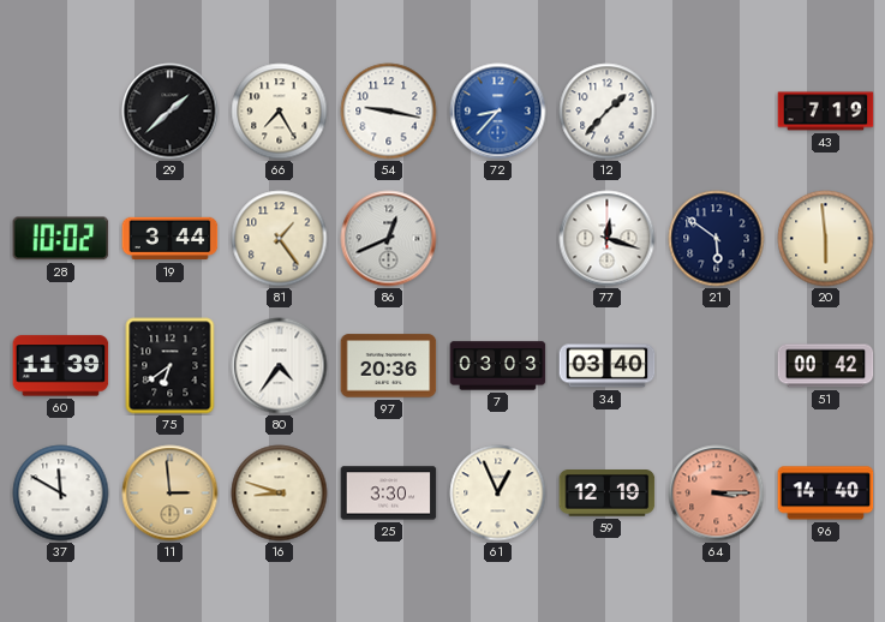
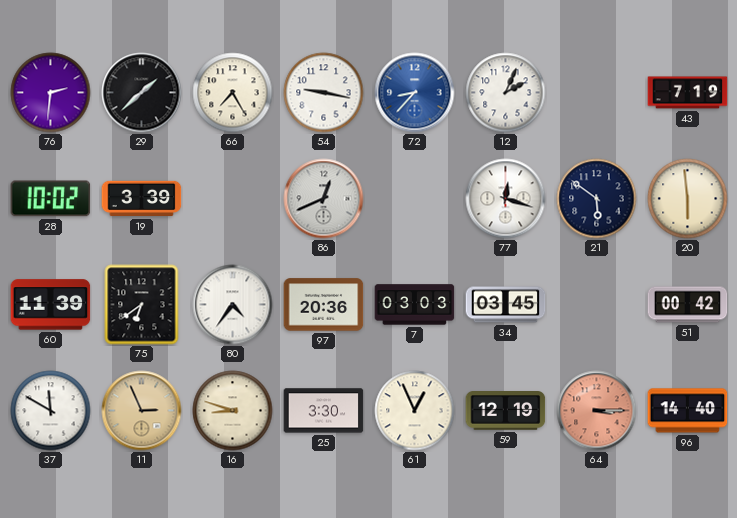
76: none -> 2:31
12: 1:37 -> 2:04
19: 3:44 -> 3:39
81: 1:24 -> none
34: 03:40 -> 03:45
11: 2:59 -> 2:56
